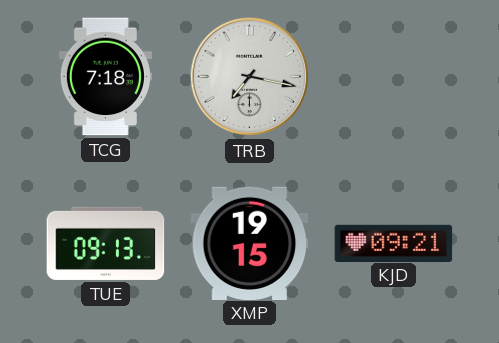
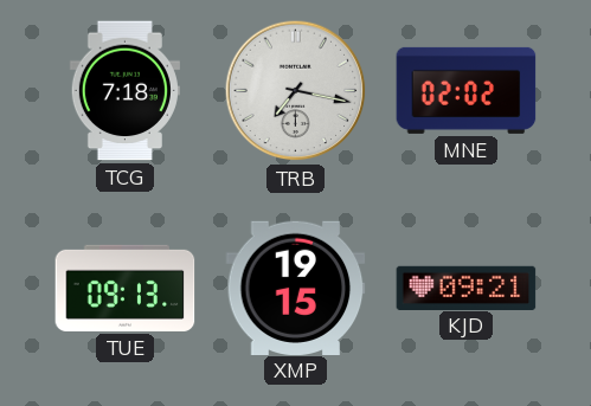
MNE: none -> 02:02
